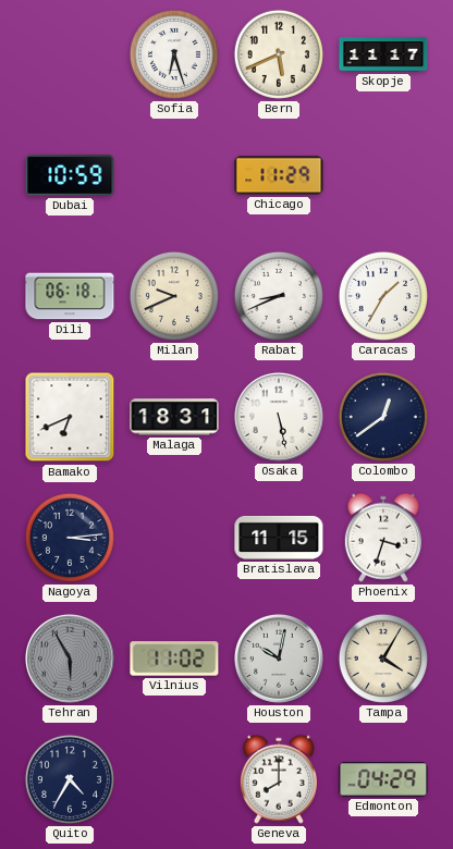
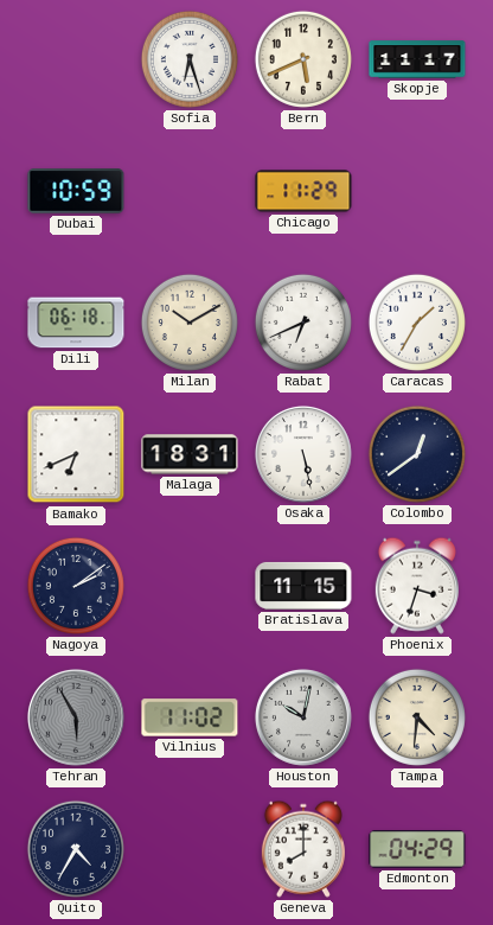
Milan: 9:41 -> 10:10
Rabat: 8:41 -> 6:41
Nagoya: 3:14 -> 2:09
Tampa: 4:05 -> 4:31
